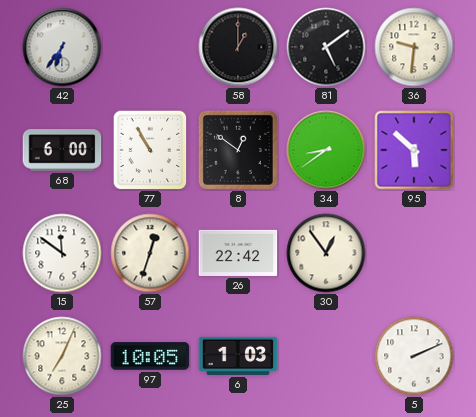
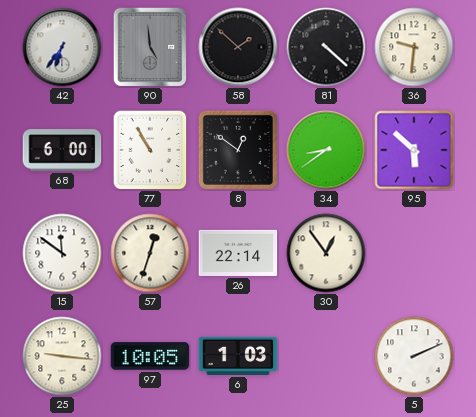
90: none -> 4:59
58: 1:00 -> 1:52
81: 5:09 -> 4:22
26: 22:42 -> 22:14
25: 7:04 -> 9:16
